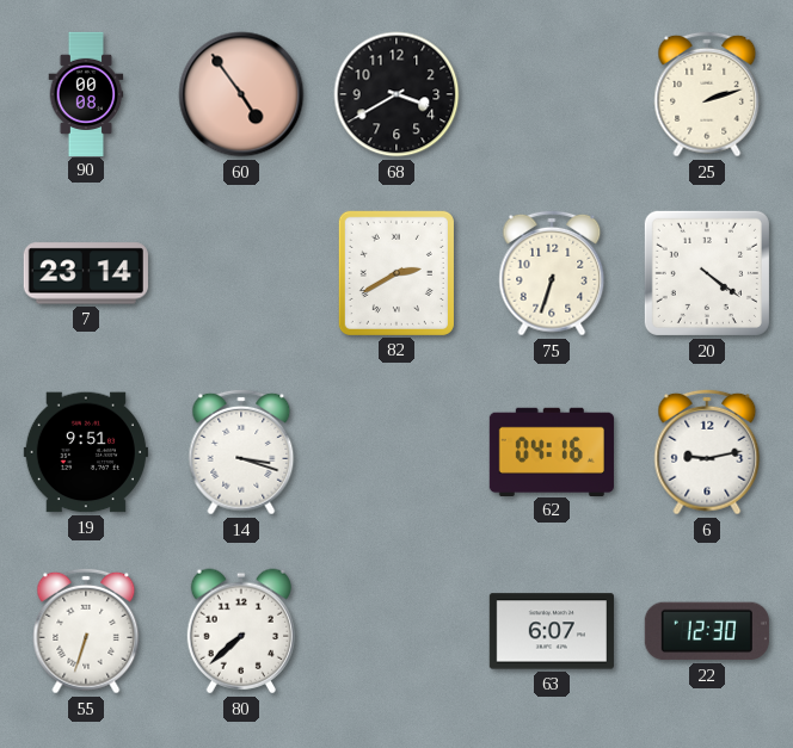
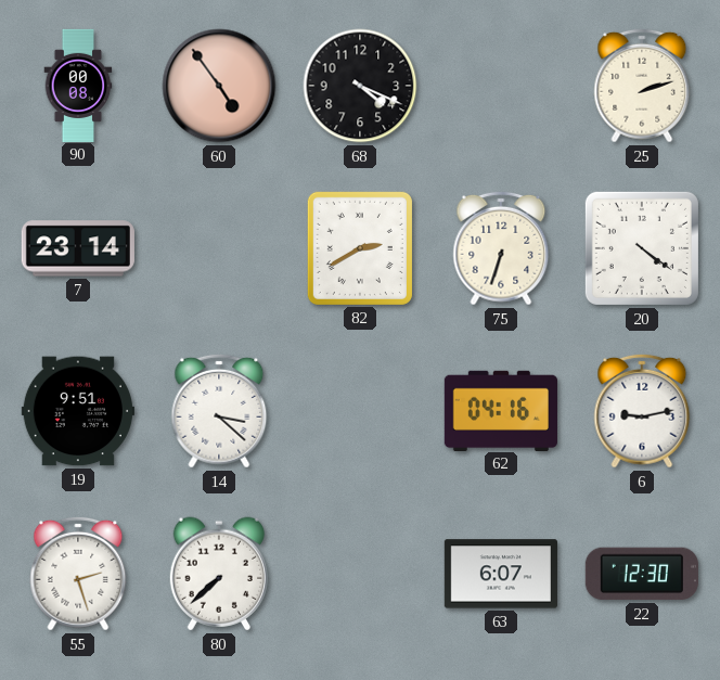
68: 3:40 -> 4:19
14: 3:18 -> 3:22
55: 6:33 -> 2:27
